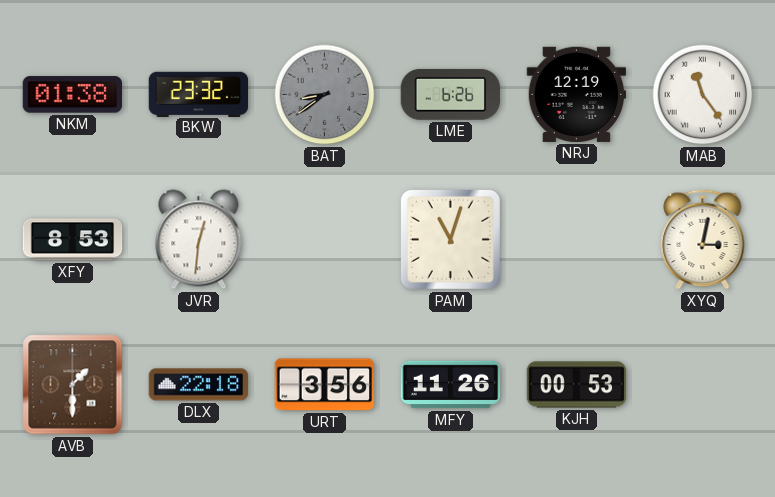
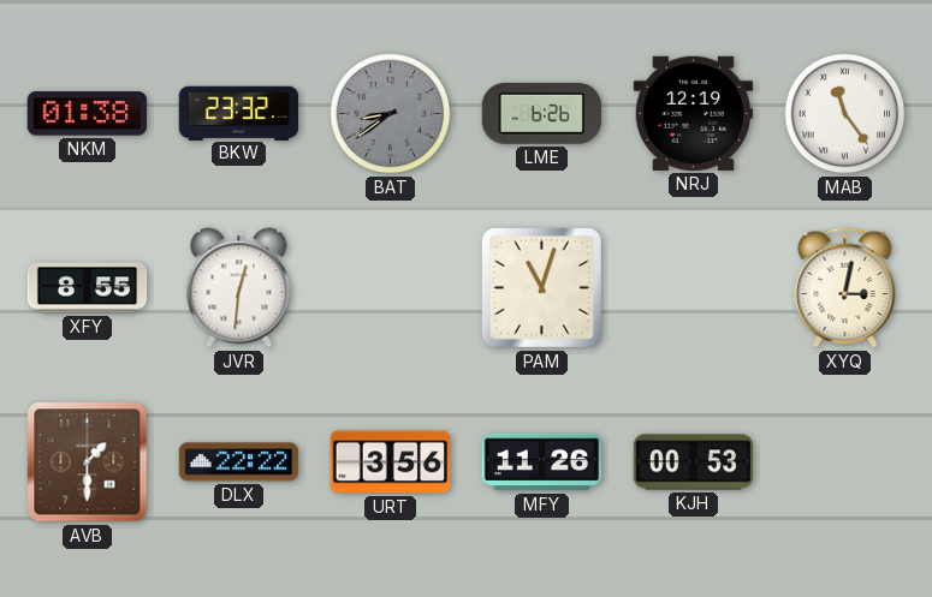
XFY: 8:53 -> 8:55
DLX: 22:18 -> 22:22
